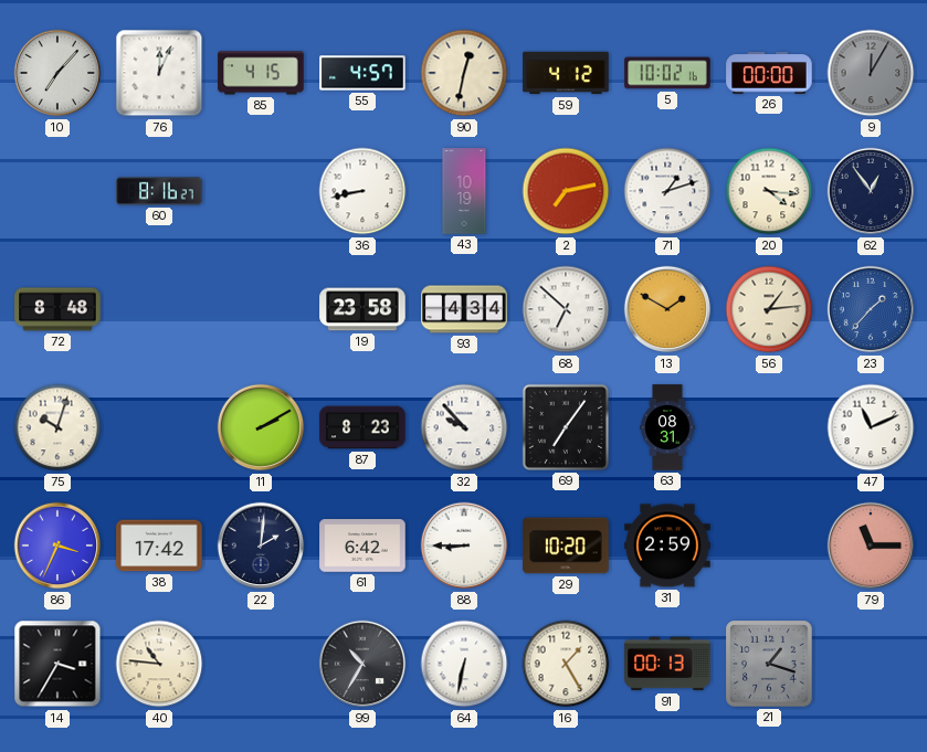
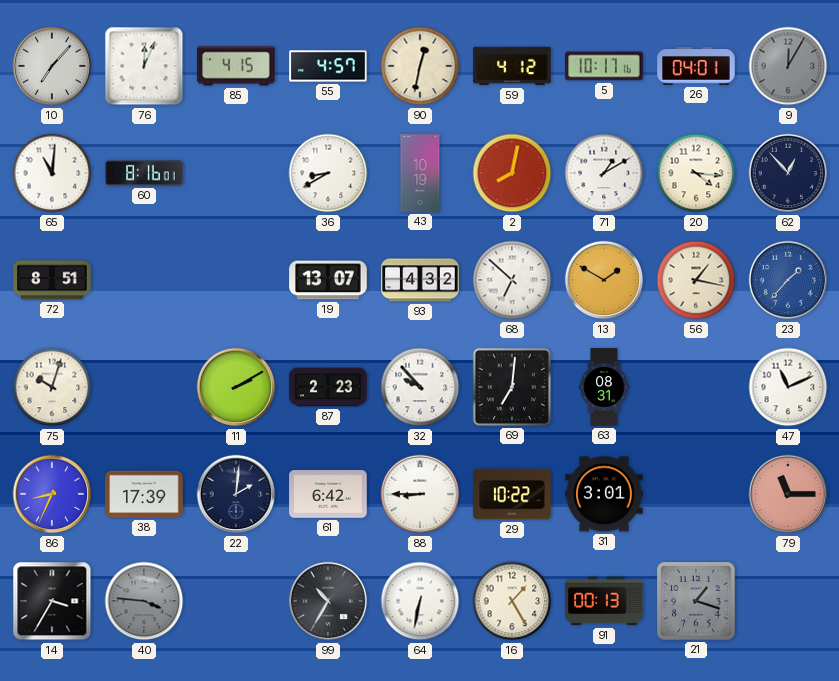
5: 10:02 -> 10:17
26: 00:00 -> 04:01
65: none -> 11:01
60: 8:16:27 -> 8:16:01
36: 8:43 -> 8:40
2: 7:13 -> 8:02
71: 1:12 -> 1:10
62: 12:54 -> 12:53
72: 8:48 -> 8:51
19: 23:58 -> 13:07
93: 4:34 -> 4:32
56: 1:14 -> 1:17
87: 8:23 -> 2:23
69: 7:06 -> 7:01
86: 3:34 -> 8:34
38: 17:42 -> 17:39
29: 10:20 -> 10:22
31: 2:59 -> 3:01
40: 10:46 -> 3:46
40 dial: cream -> grey
